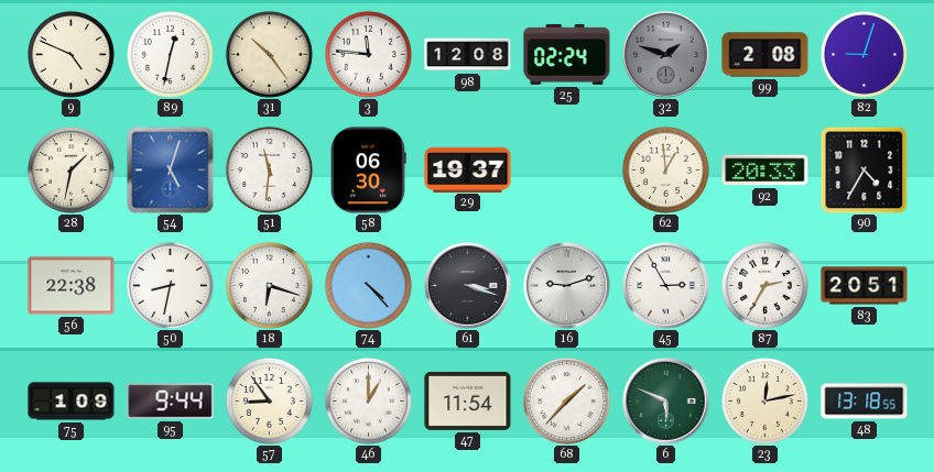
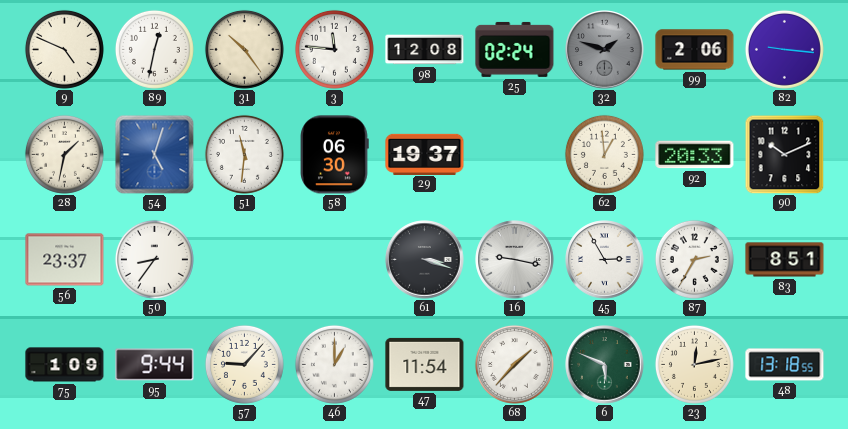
99: 2:08 -> 2:06
82: 9:03 -> 9:16
90: 4:35 -> 10:11
56: 22:38 -> 23:37
50: 8:32 -> 8:36
18: 6:18 -> none
74: 4:23 -> none
16: 9:12 -> 9:17
83: 20:51 -> 8:51
57: 8:54 -> 9:07
